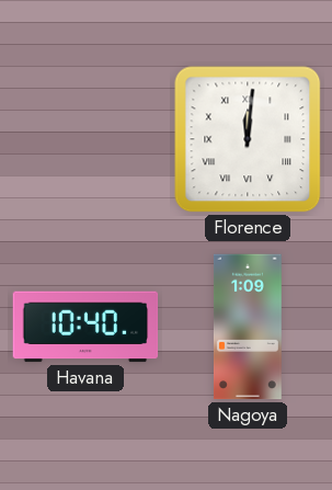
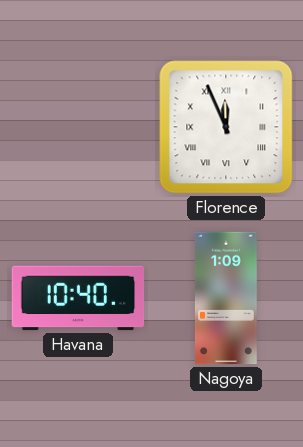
Florence: 12:01 -> 11:56
